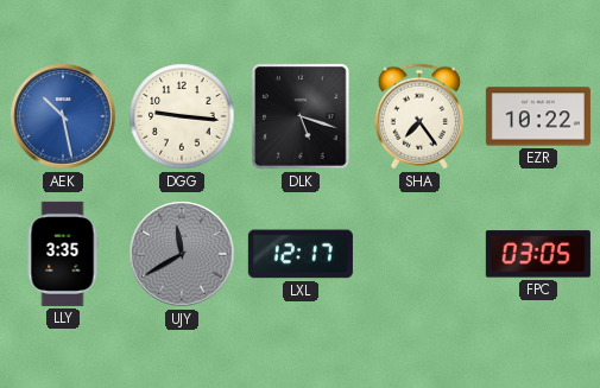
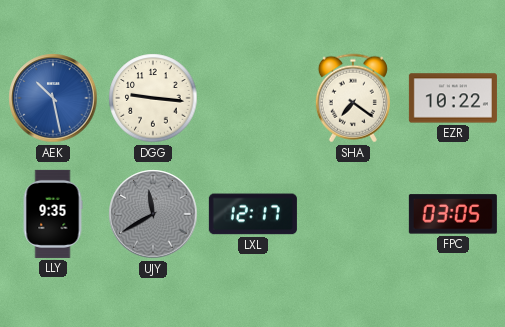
DLK: 5:18 -> none
SHA: 7:24 -> 7:21
LLY: 3:35 -> 9:35
